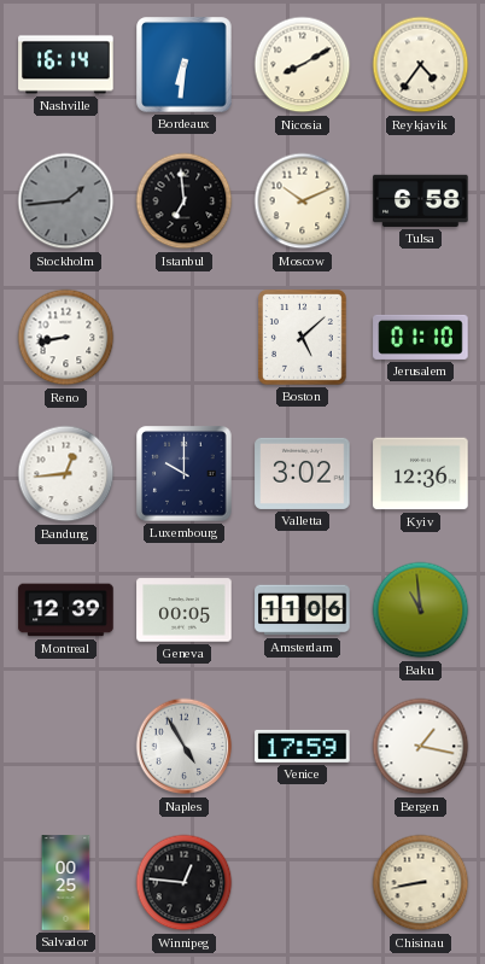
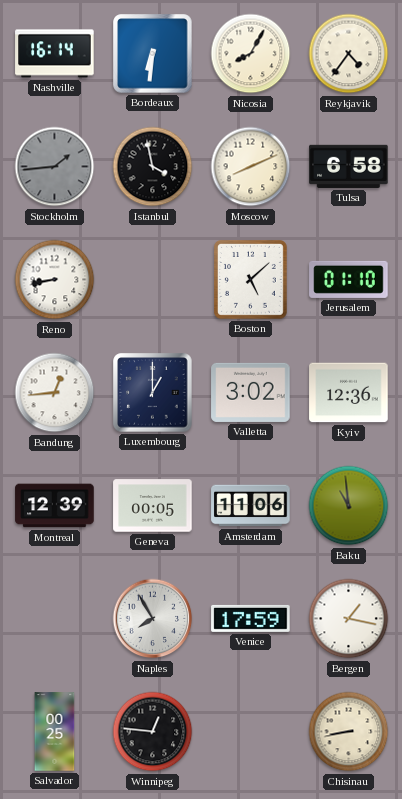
Nicosia: 8:10 -> 8:05
Istanbul: 6:59 -> 3:58
Moscow: 10:11 -> 8:11
Luxembourg: 10:00 -> 1:00
Naples: 4:55 -> 7:55
